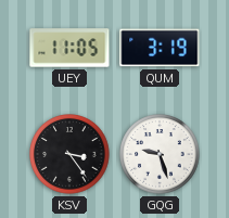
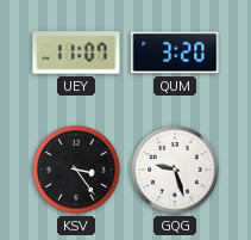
UEY: 11:05 -> 11:07
QUM: 3:19 -> 3:20
